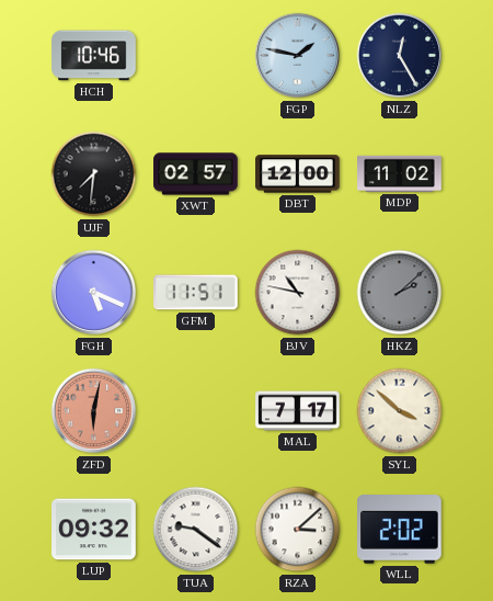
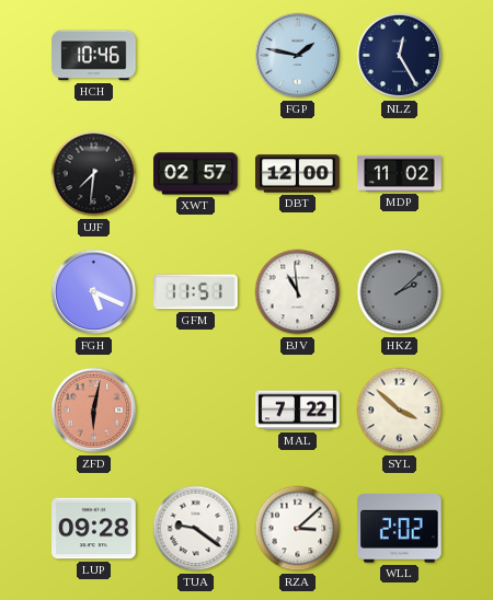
BJV: 10:47 -> 10:59
MAL: 7:17 -> 7:22
LUP: 09:32 -> 09:28
